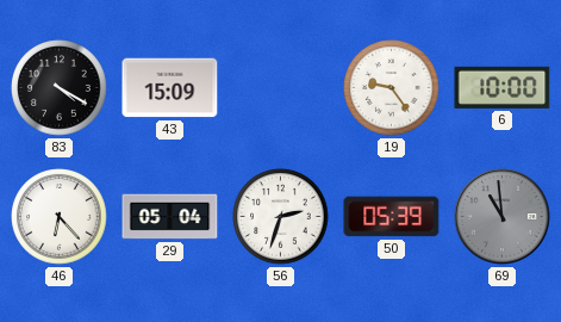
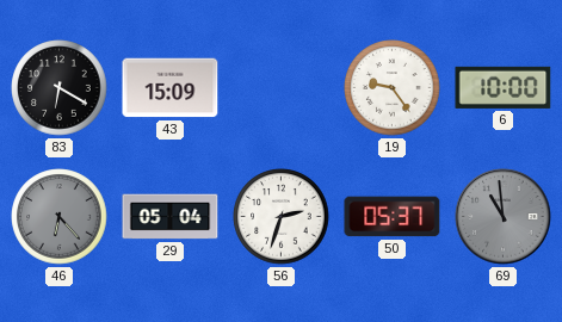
83: 4:20 -> 6:20
46 dial: white -> grey
50: 05:39 -> 05:37
